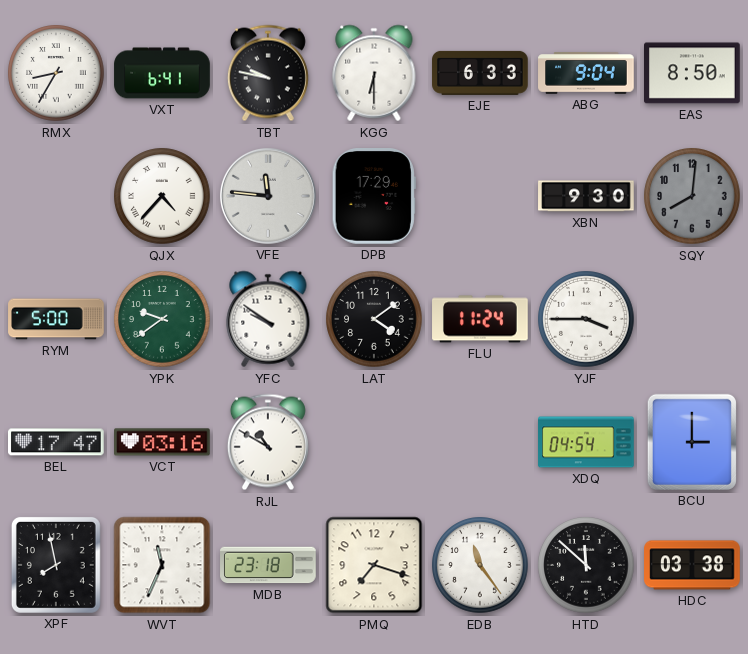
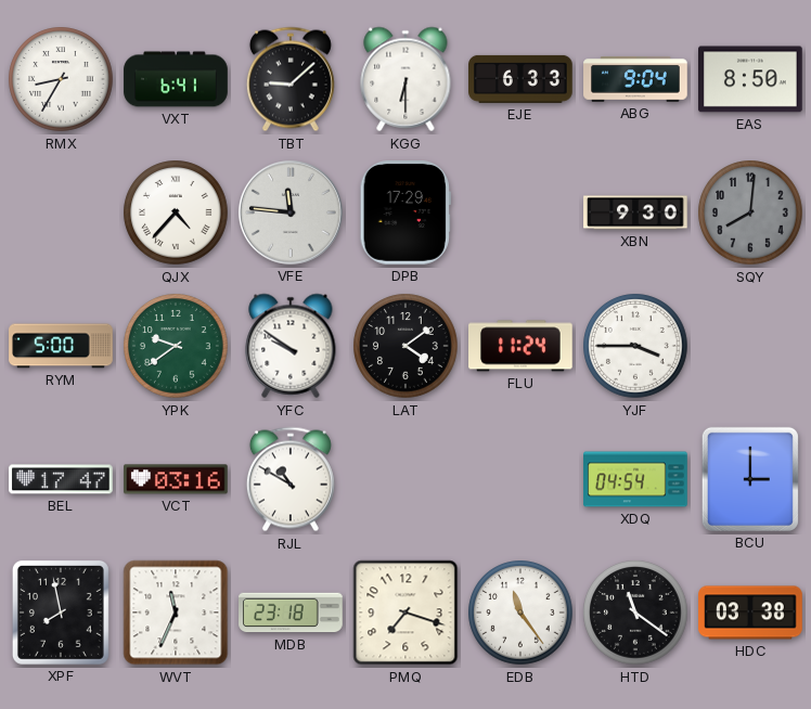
TBT: 9:47 -> 9:08
HTD: 11:52 -> 11:21
